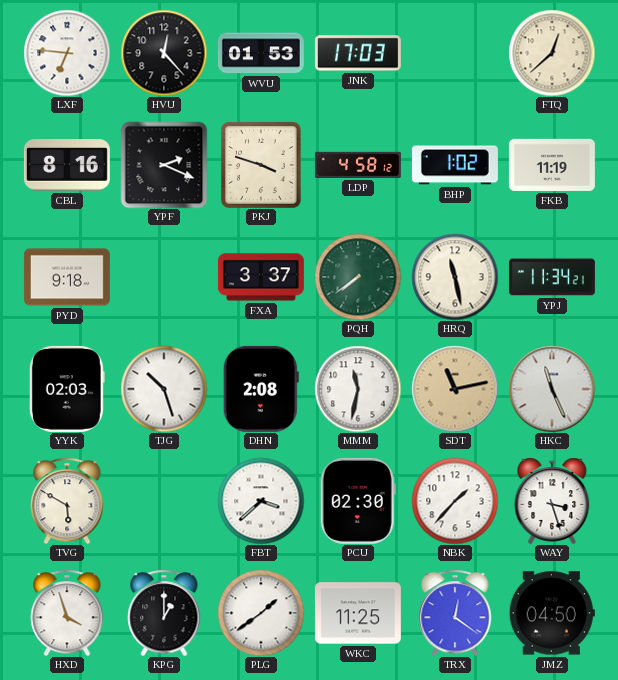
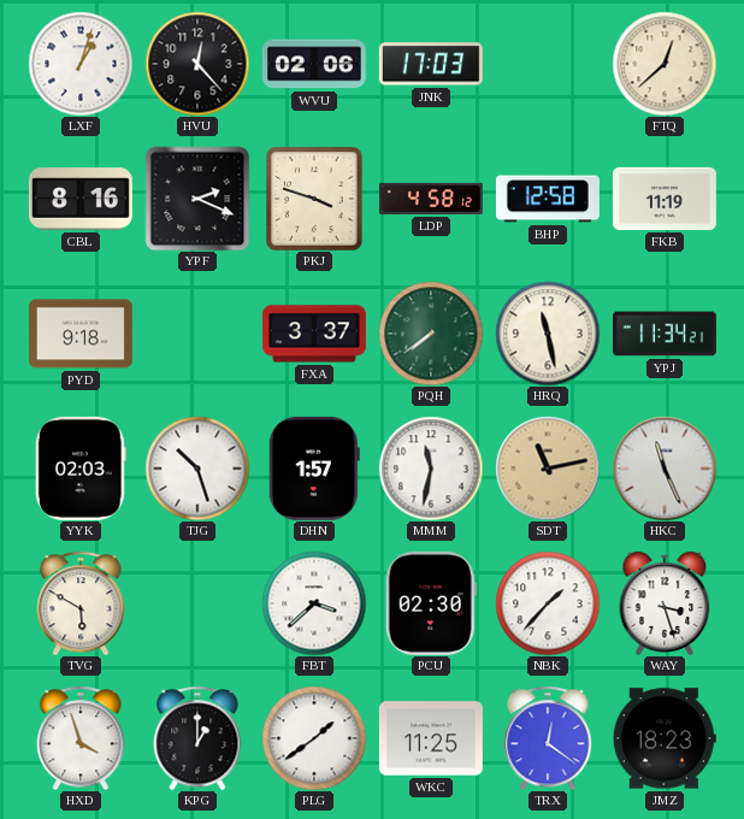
LXF: 6:46 -> 1:03
WVU: 01:53 -> 02:06
BHP: 1:02 -> 12:58
DHN: 2:08 -> 1:57
JMZ: 04:50 -> 18:23
